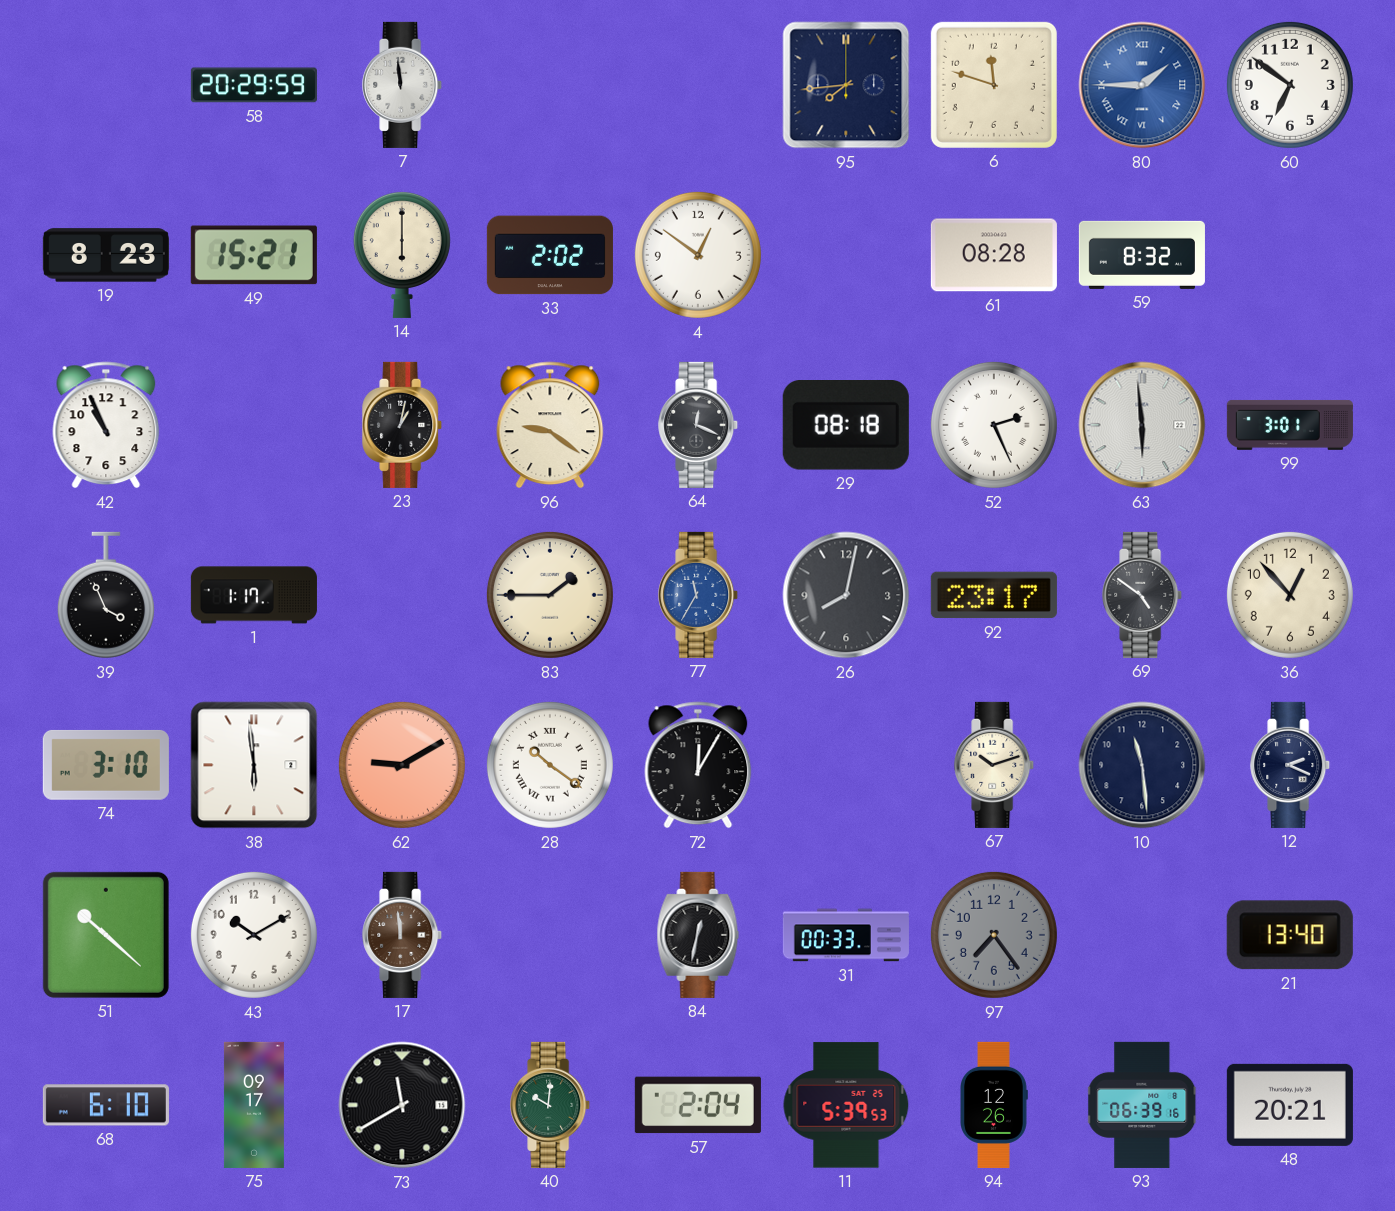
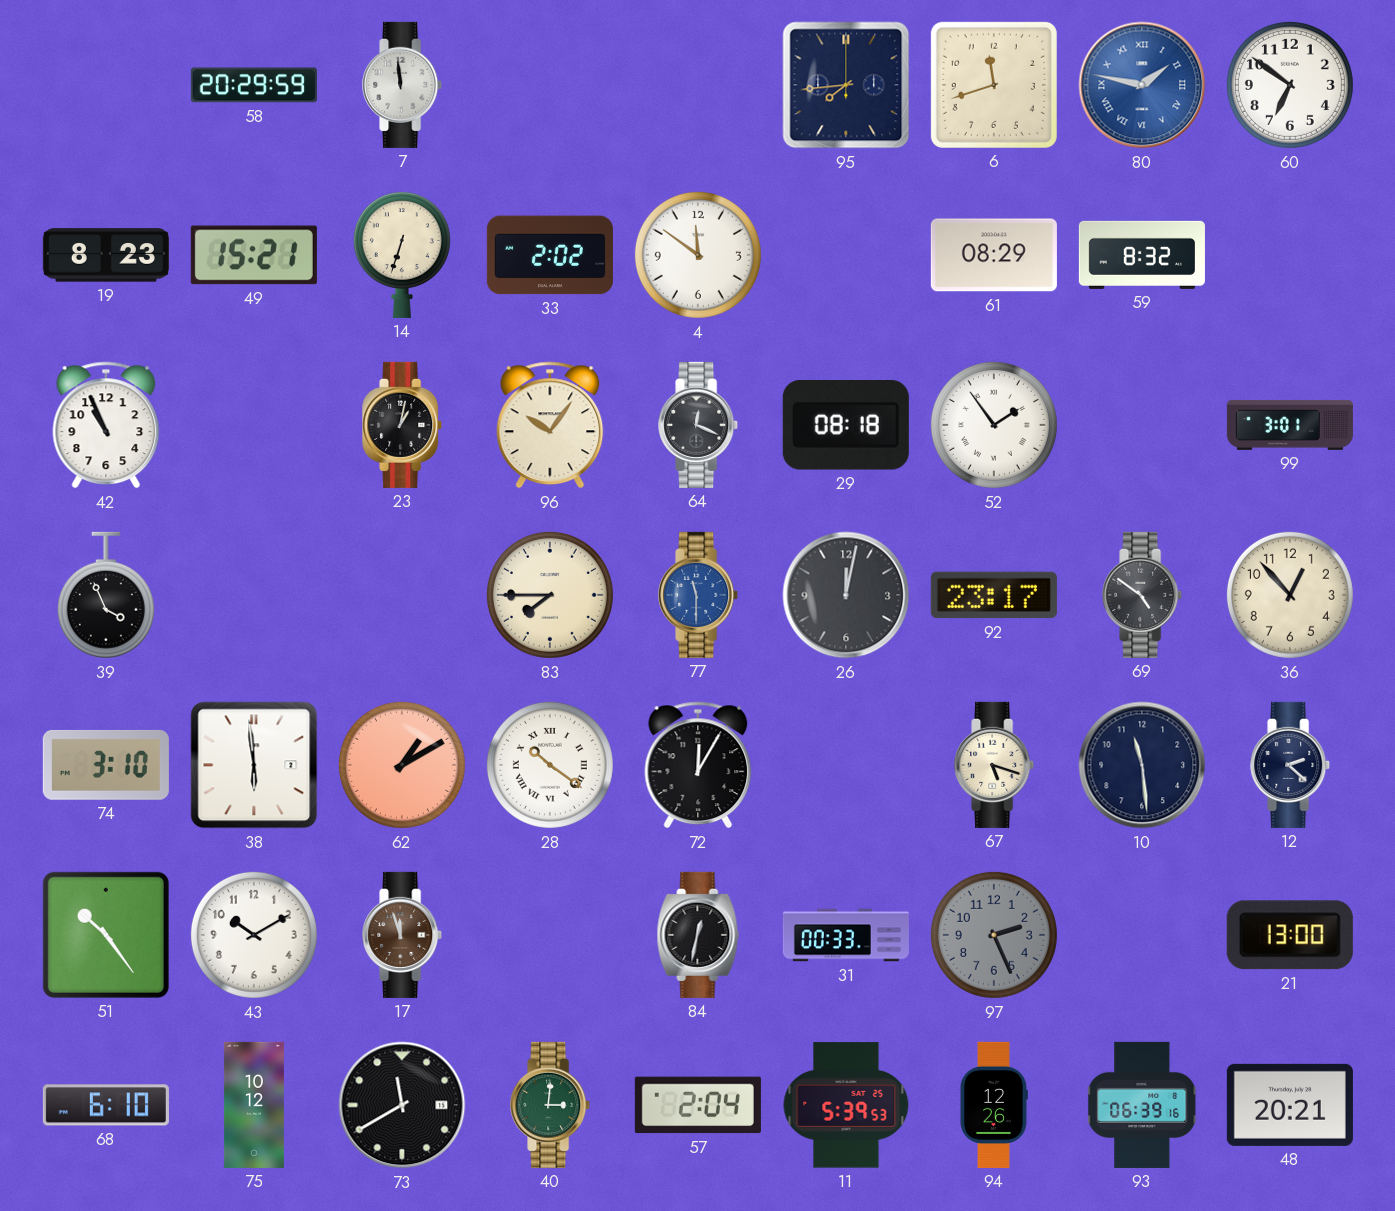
6: 11:48 -> 11:42
80: 1:45 -> 1:47
14: 6:00 -> 6:33
4: 12:51 -> 11:51
61: 08:28 -> 08:29
96: 9:21 -> 10:06
52: 2:26 -> 1:54
63: 5:59 -> none
1: 1:17 -> none
83: 1:45 -> 7:45
77: 11:35 -> 11:30
26: 8:02 -> 12:02
62: 9:10 -> 1:10
67: 10:12 -> 5:18
12: 2:19 -> 2:22
51: 10:22 -> 10:24
17: 11:59 -> 11:57
97: 7:24 -> 2:26
21: 13:40 -> 13:00
75: 09:17 -> 10:12
40: 10:01 -> 3:01
